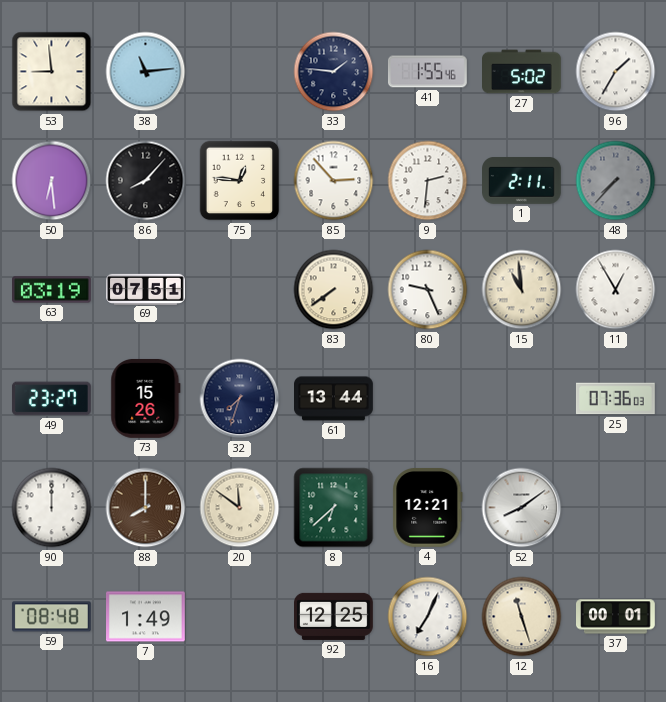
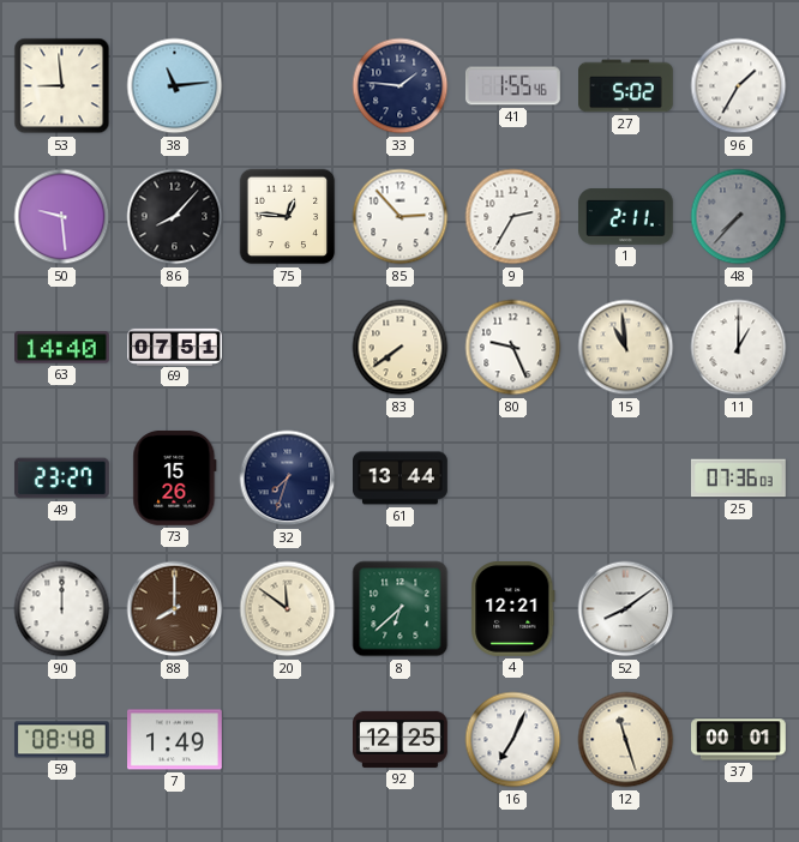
50: 6:29 -> 9:29
9: 2:31 -> 2:35
63: 03:19 -> 14:40
11: 12:55 -> 1:00
